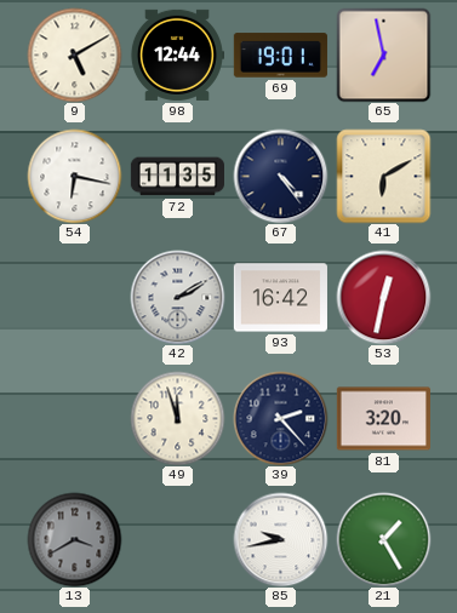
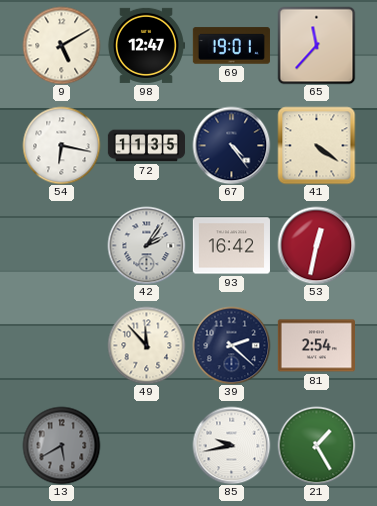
98: 12:44 -> 12:47
65: 6:58 -> 11:37
41: 6:10 -> 4:21
42: 2:10 -> 2:06
49: 11:57 -> 11:53
39: 2:23 -> 2:22
81: 3:20 -> 2:54
13: 3:40 -> 5:40
